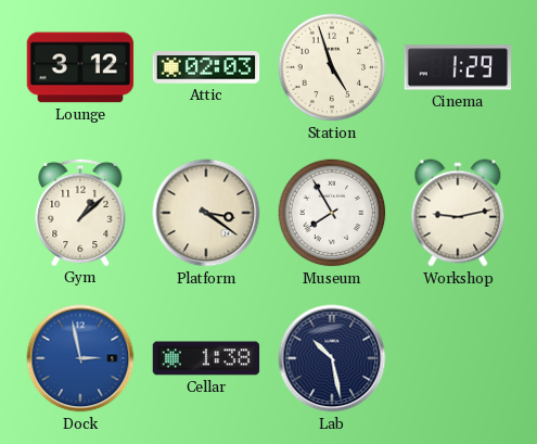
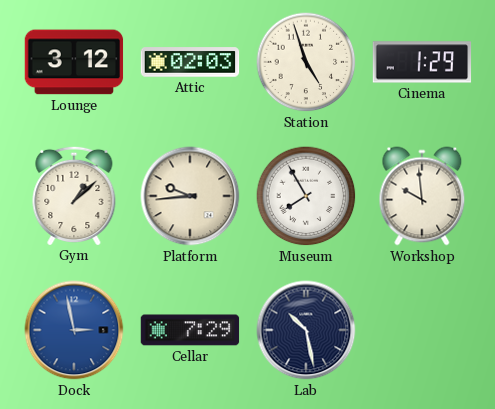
Platform: 3:21 -> 9:44
Workshop: 9:13 -> 9:59
Cellar: 1:38 -> 7:29
